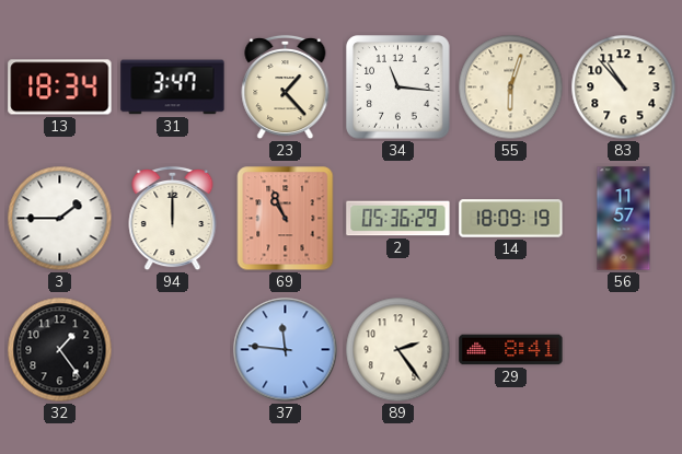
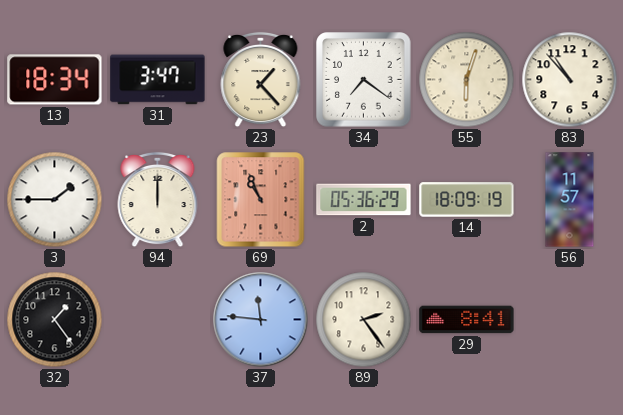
34: 11:16 -> 7:21
